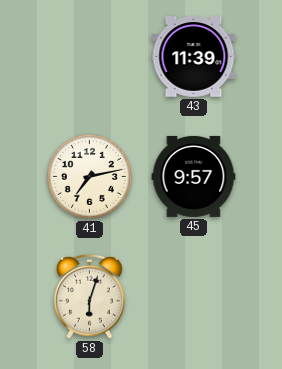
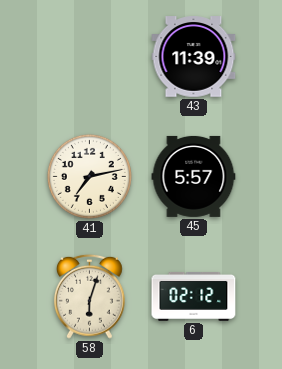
45: 9:57 -> 5:57
6: none -> 02:12
